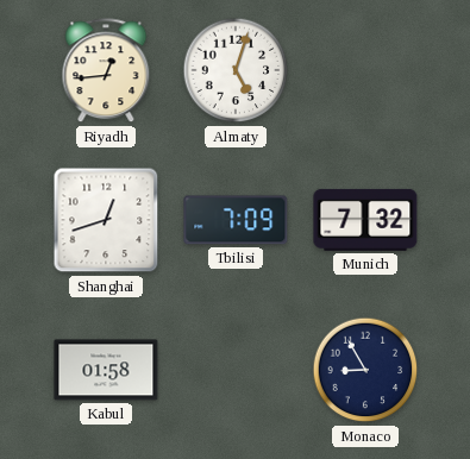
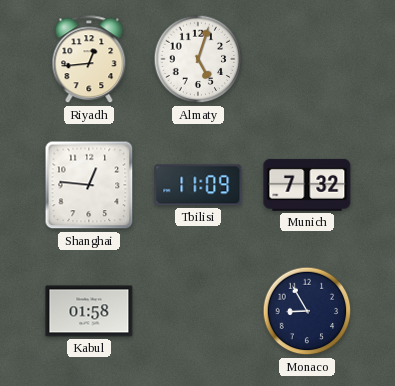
Shanghai: 12:42 -> 12:46
Tbilisi: 7:09 -> 11:09
